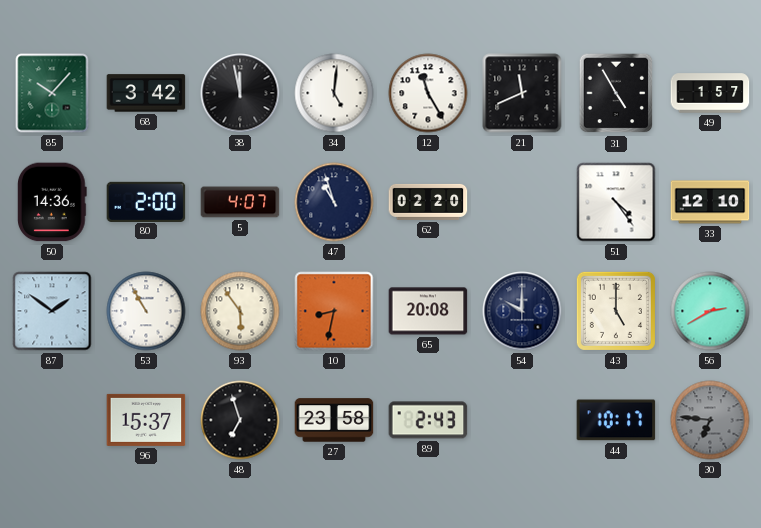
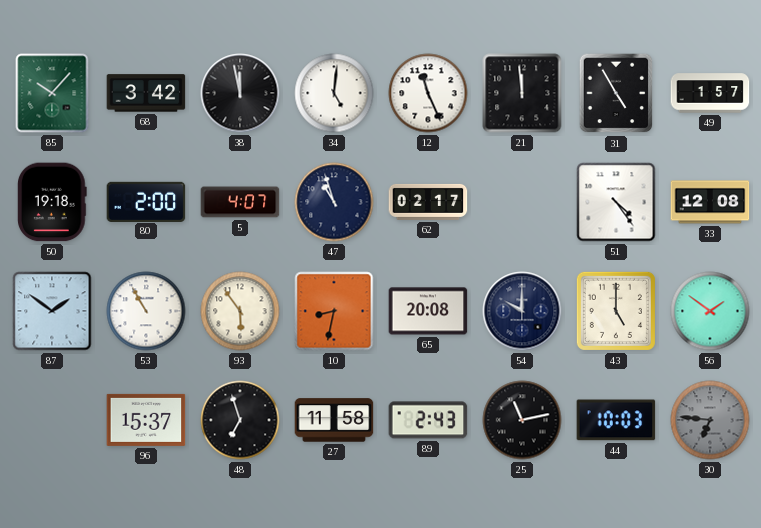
12: 11:25 -> 11:26
21: 11:41 -> 11:59
50: 14:36 -> 19:18
62: 02:20 -> 02:17
33: 12:10 -> 12:08
56: 2:40 -> 1:51
27: 23:58 -> 11:58
25: none -> 11:13
44: 10:17 -> 10:03
